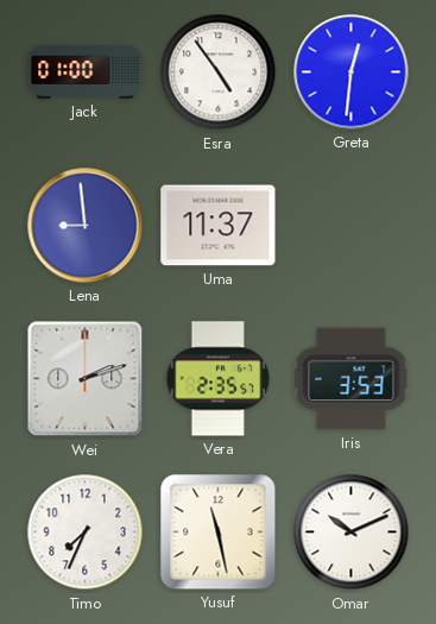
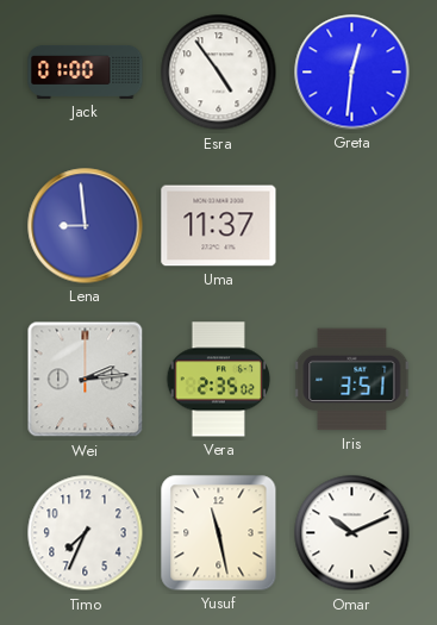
Wei: 2:12 -> 2:14
Vera: 2:35:57 -> 2:35:02
Iris: 3:53 -> 3:51
